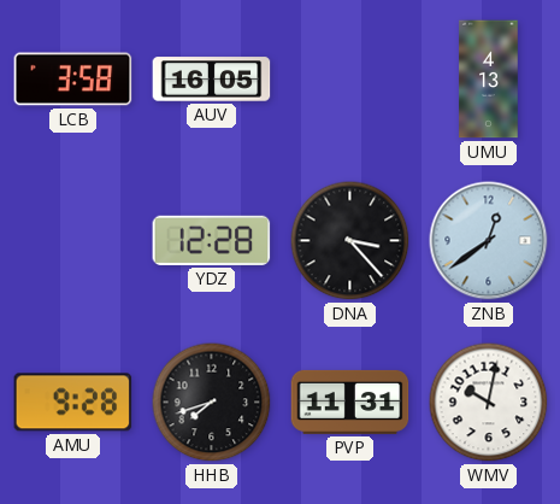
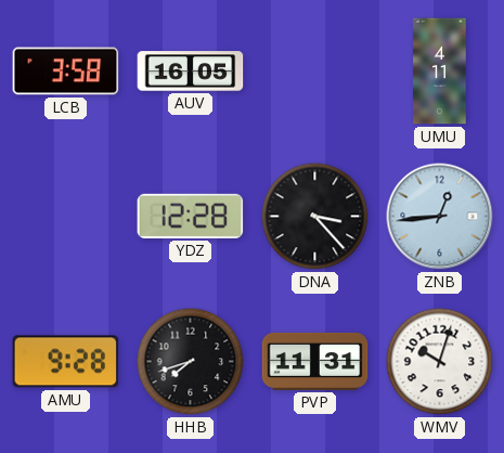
UMU: 4:13 -> 4:11
ZNB: 12:39 -> 12:44
WMV: 10:02 -> 10:03
